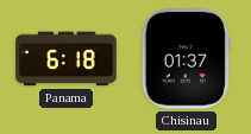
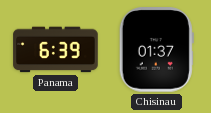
Panama: 6:18 -> 6:39
